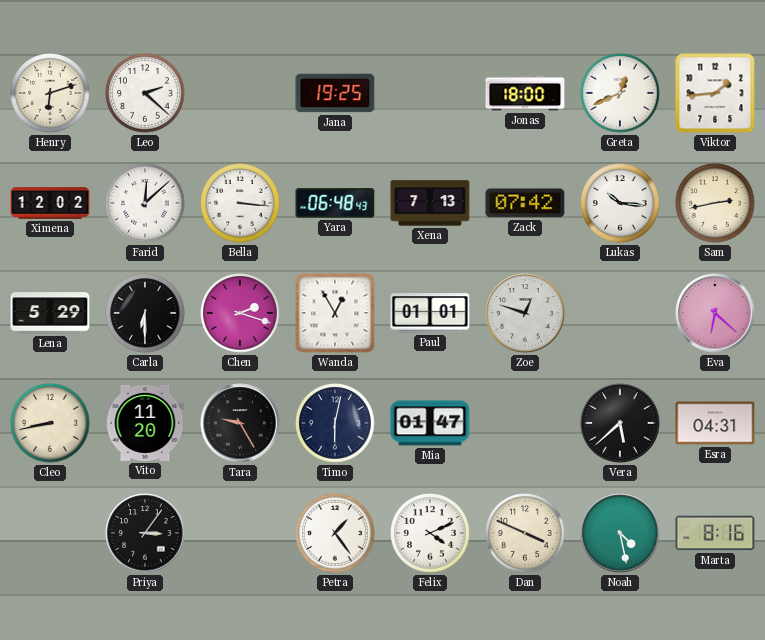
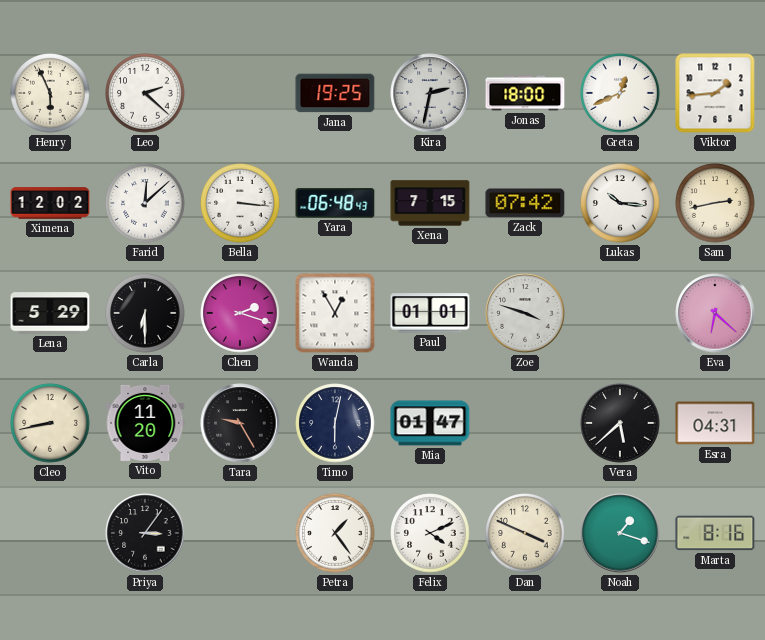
Henry: 6:12 -> 5:56
Kira: none -> 2:32
Xena: 7:13 -> 7:15
Zoe: 12:48 -> 3:48
Noah: 4:28 -> 1:18
